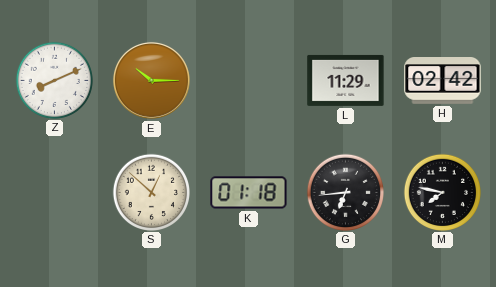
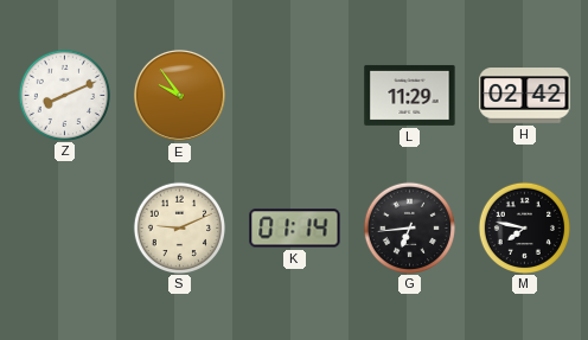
E: 10:15 -> 9:54
S: 12:52 -> 9:11
K: 01:18 -> 01:14
